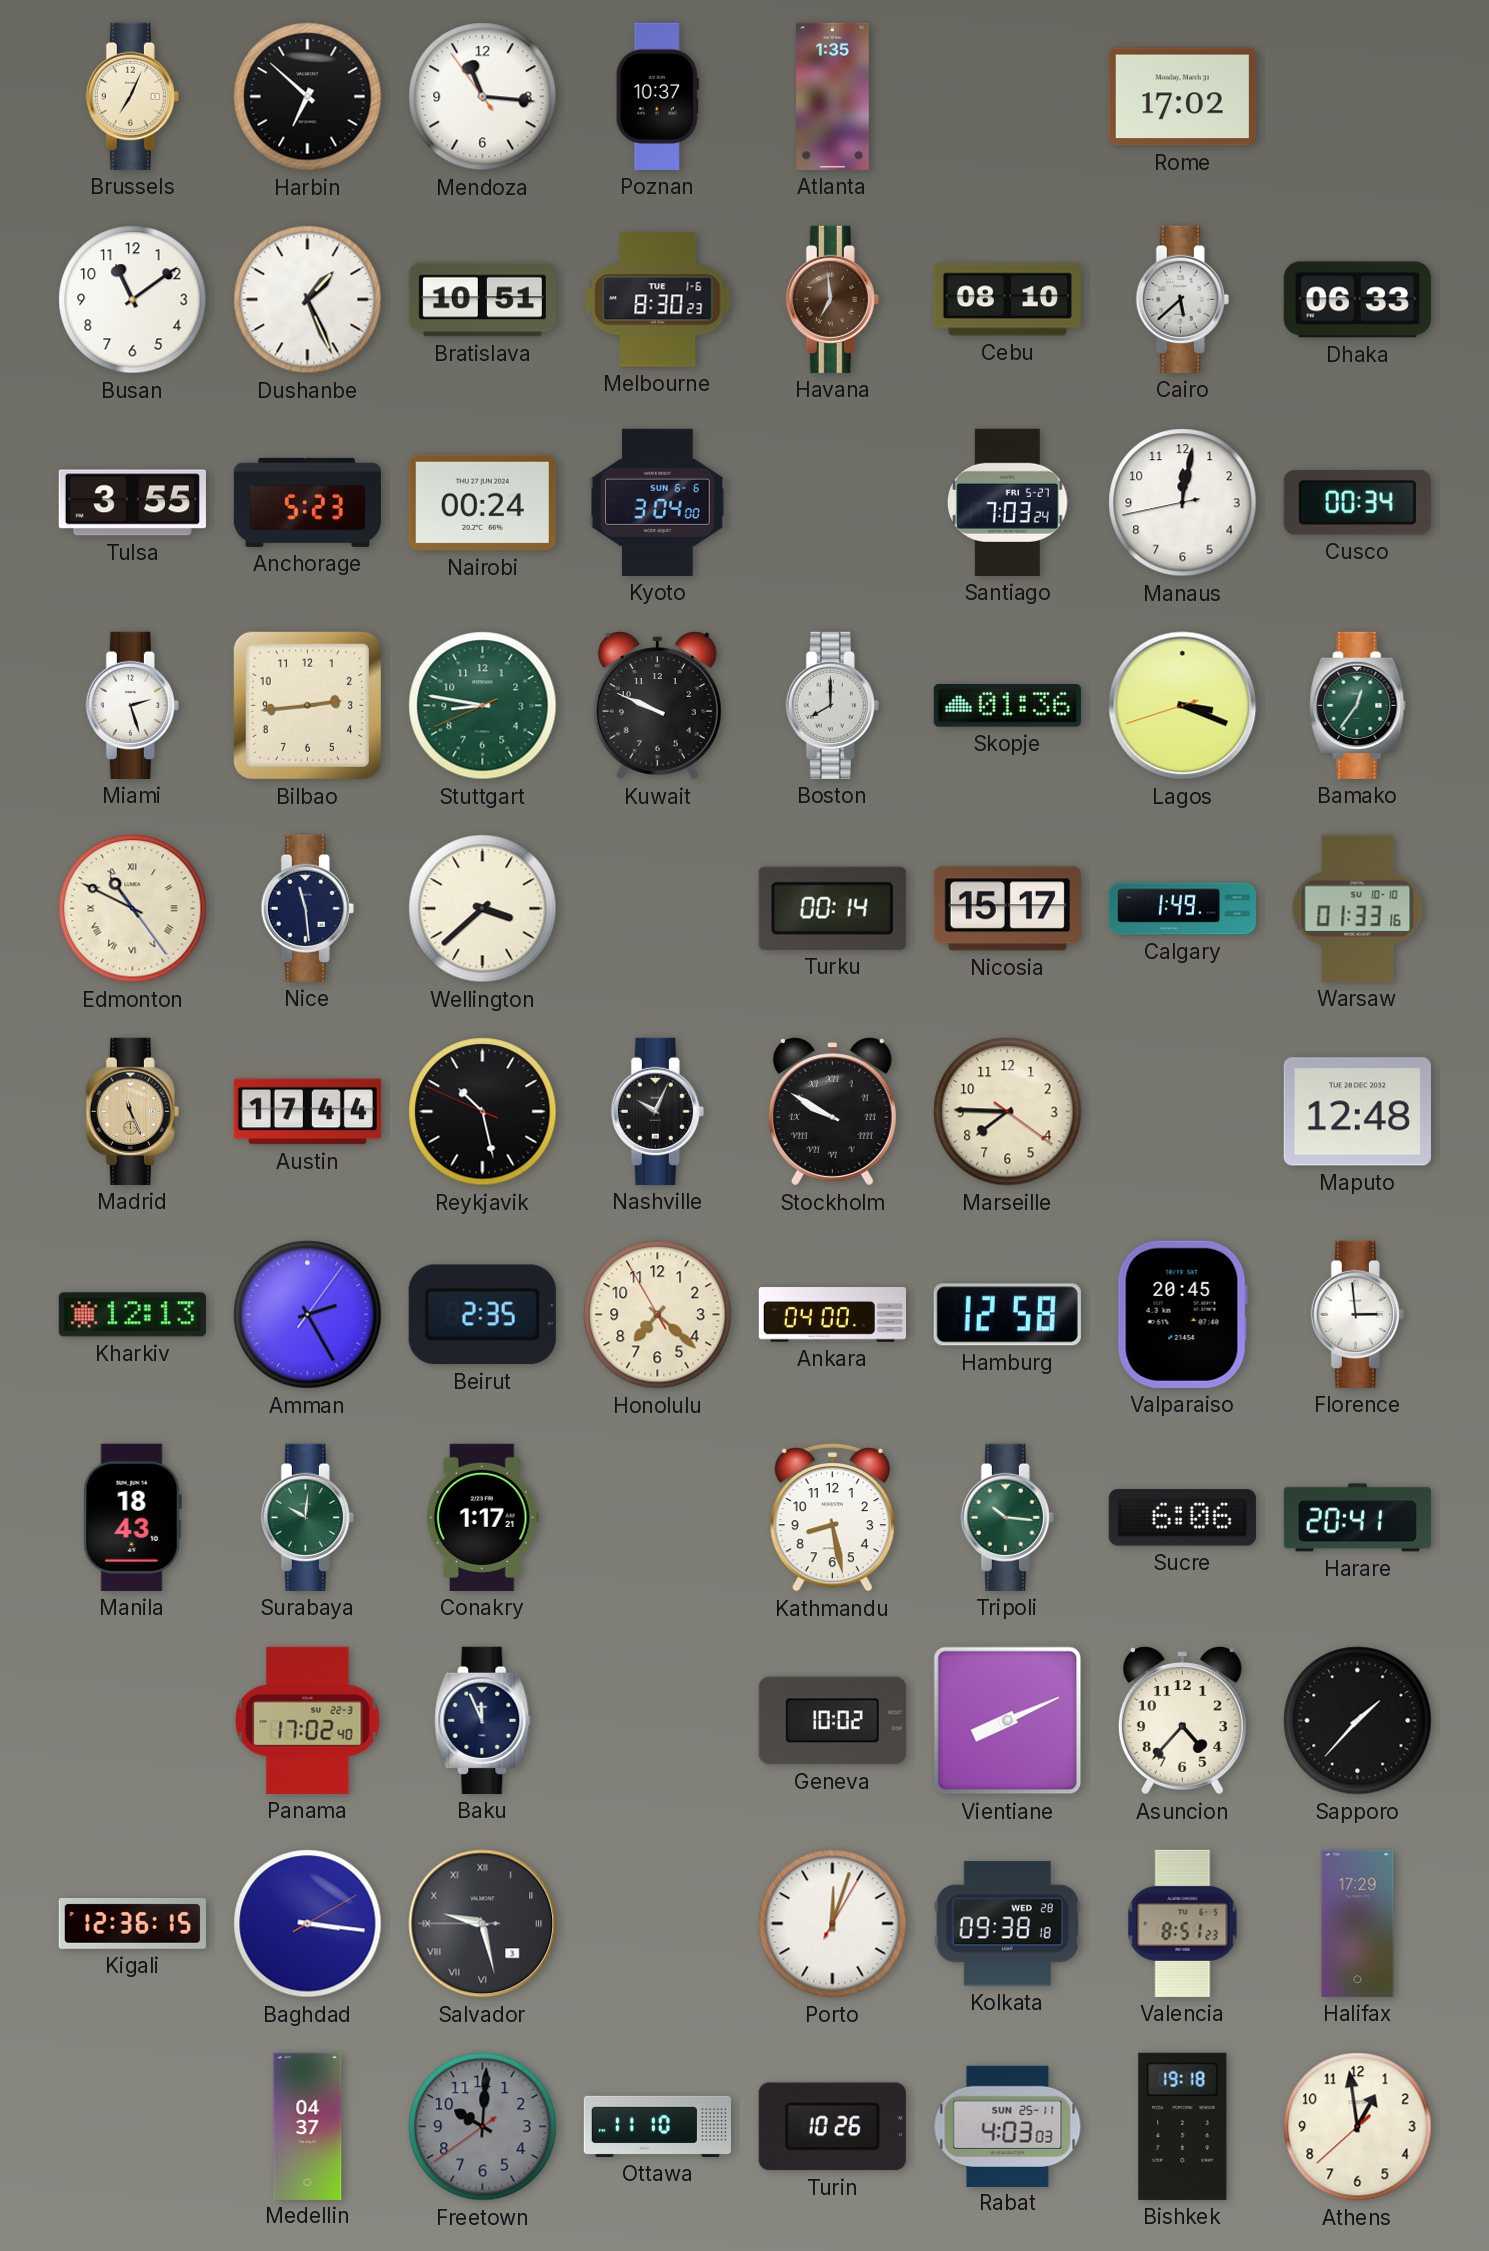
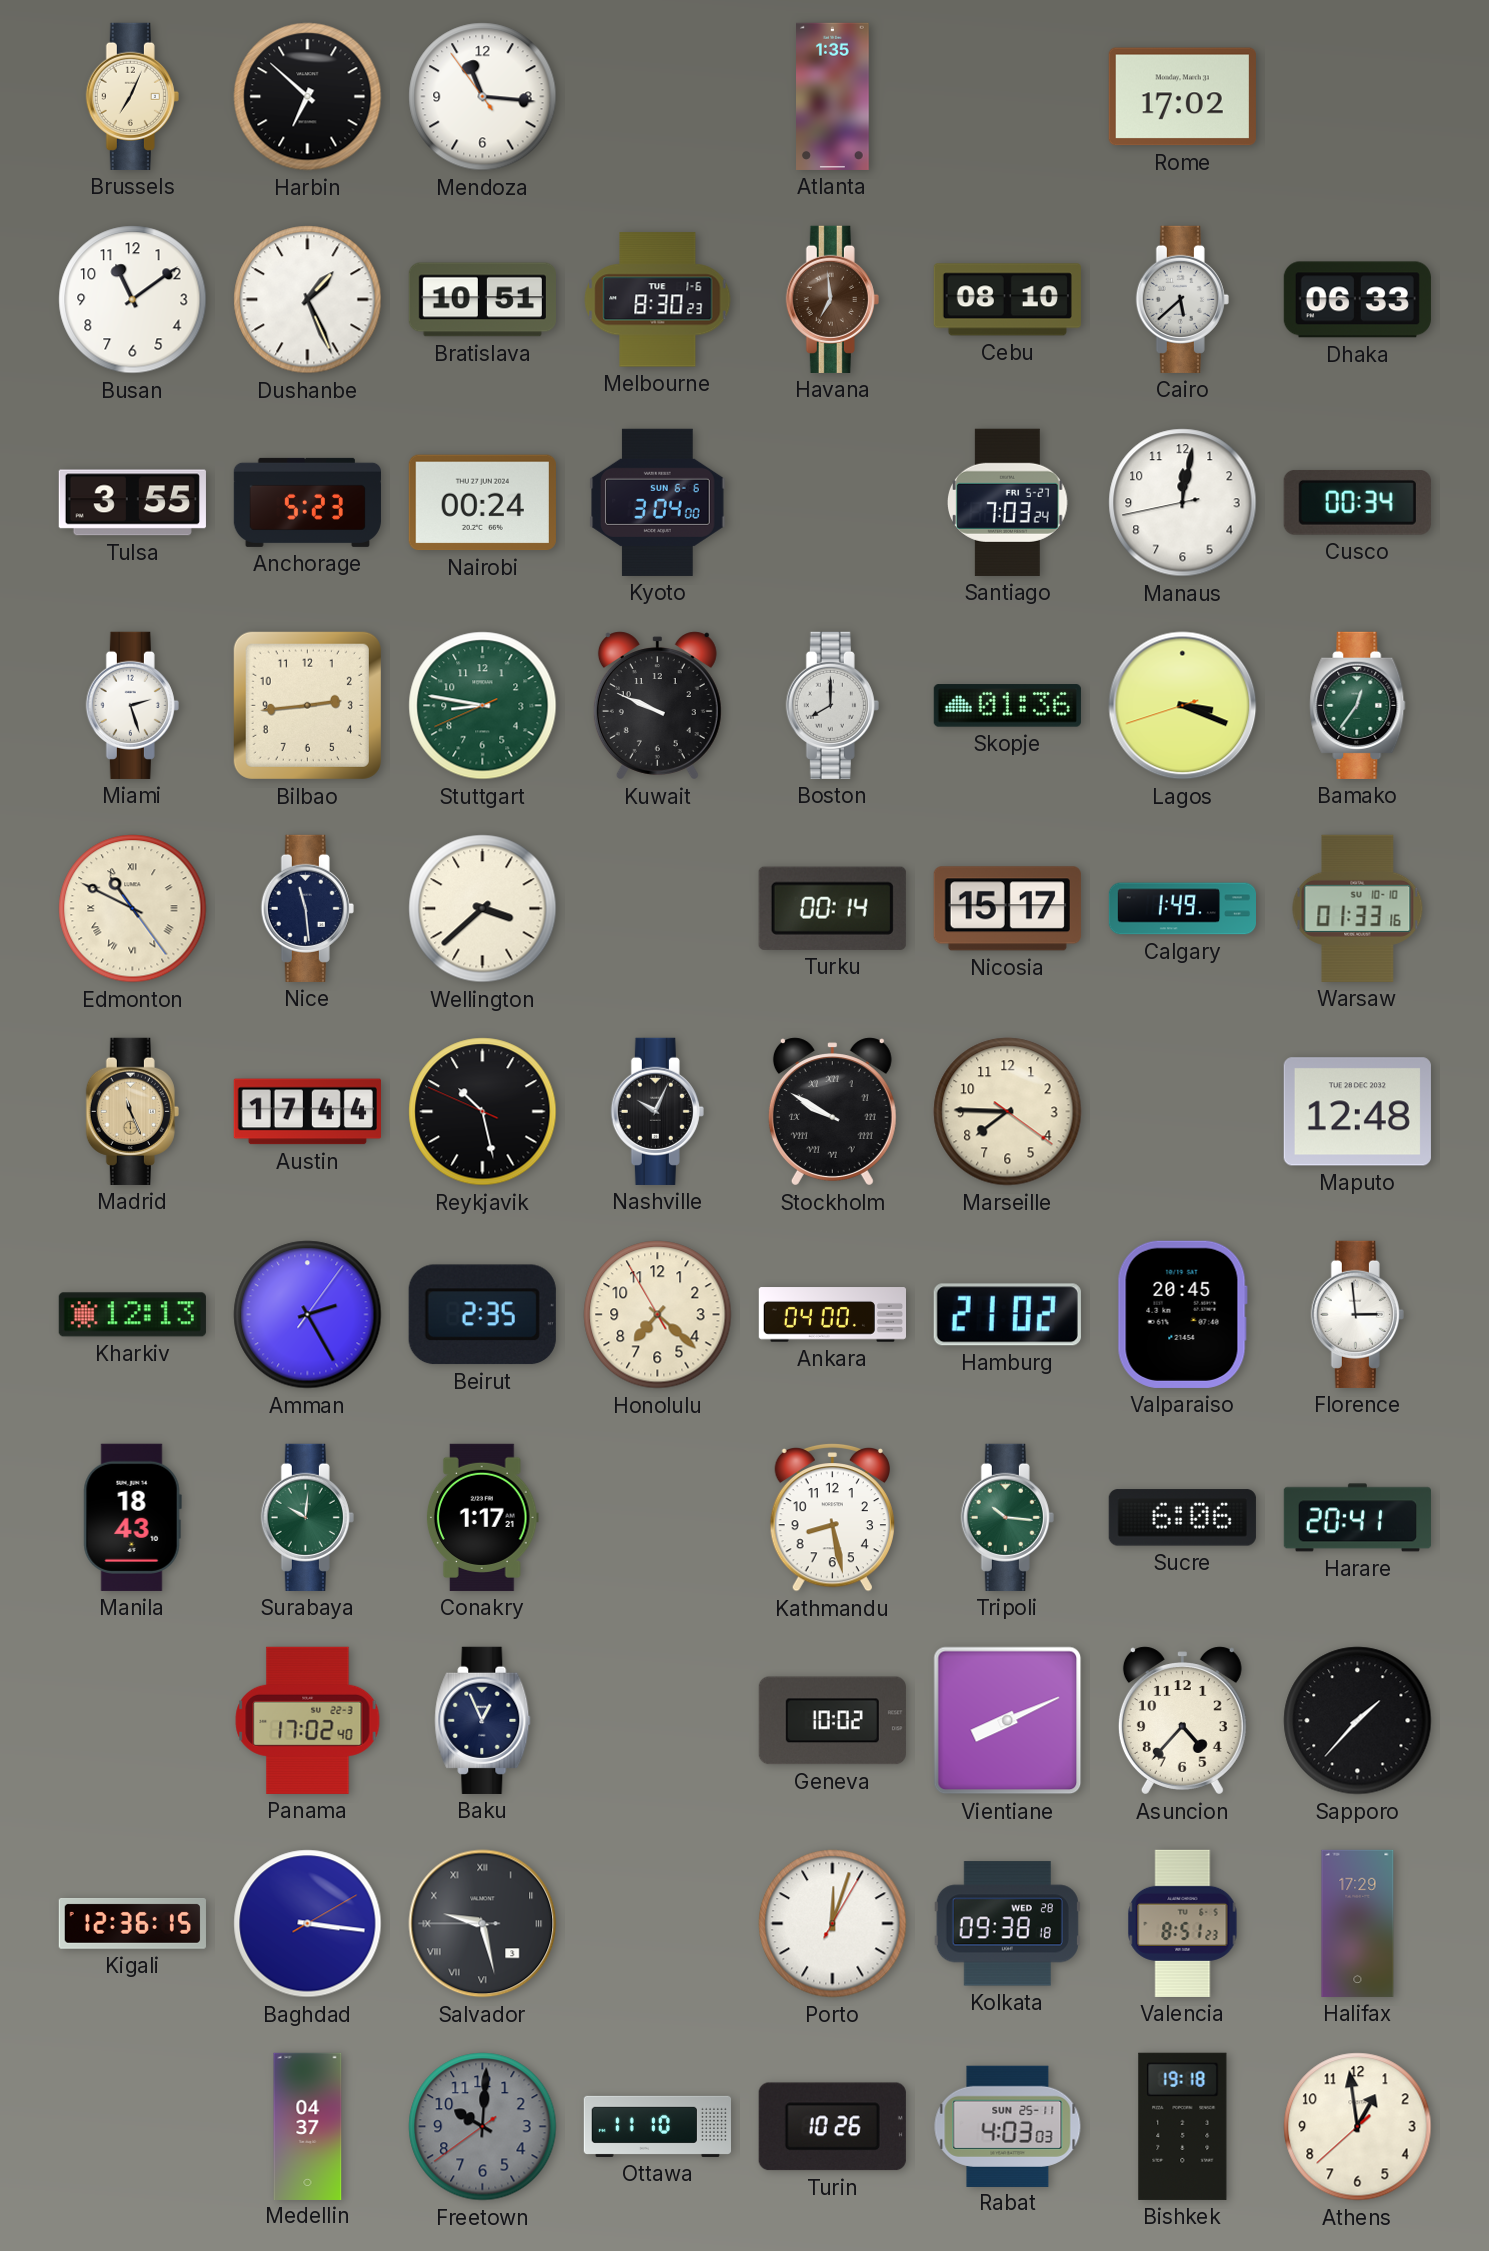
Poznan: 10:37 -> none
Hamburg: 12:58 -> 21:02
Baku: 11:56 -> 12:56
